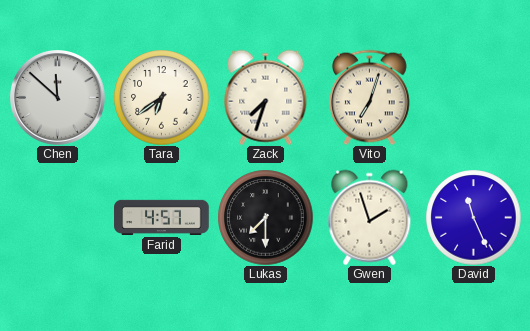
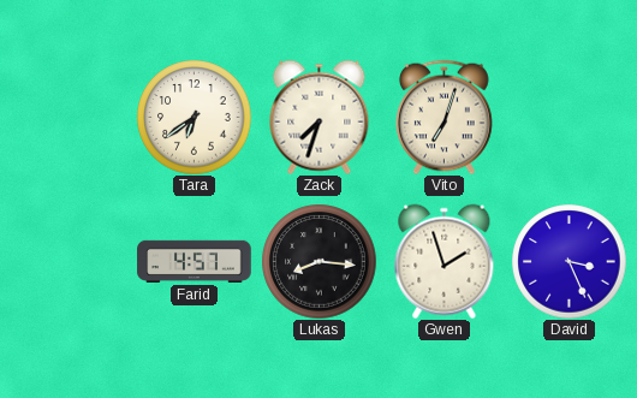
Chen: 11:52 -> none
Lukas: 7:30 -> 8:16
David: 11:26 -> 3:26
